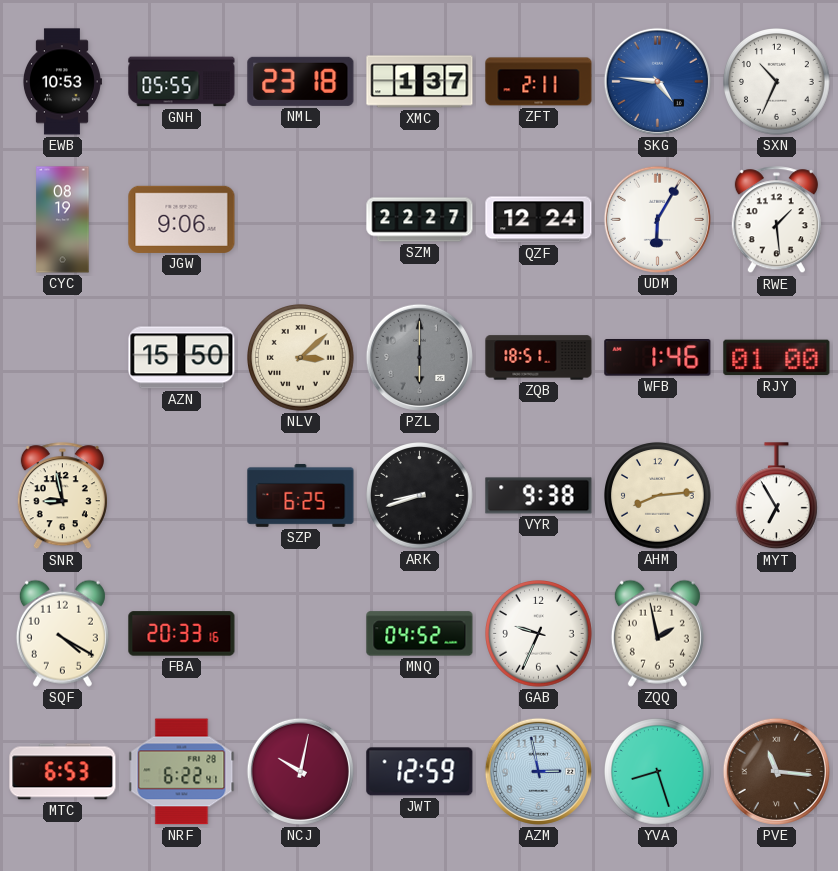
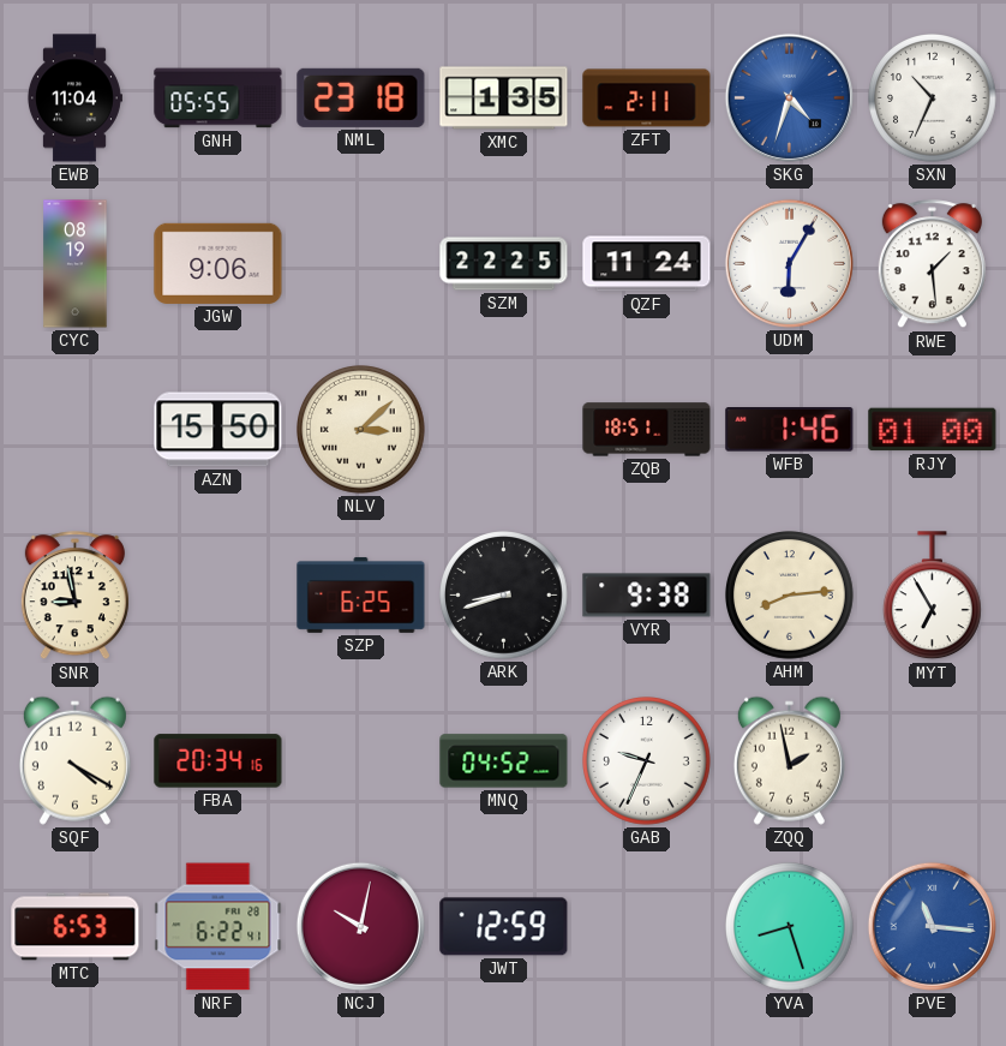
EWB: 10:53 -> 11:04
XMC: 1:37 -> 1:35
SKG: 4:46 -> 4:33
SZM: 22:27 -> 22:25
QZF: 12:24 -> 11:24
PZL: 6:00 -> none
FBA: 20:33 -> 20:34
AZM: 2:58 -> none
PVE dial: brown -> blue
